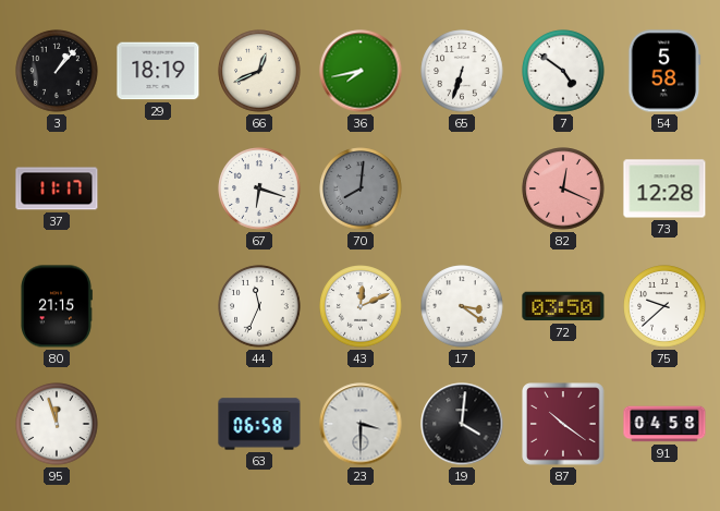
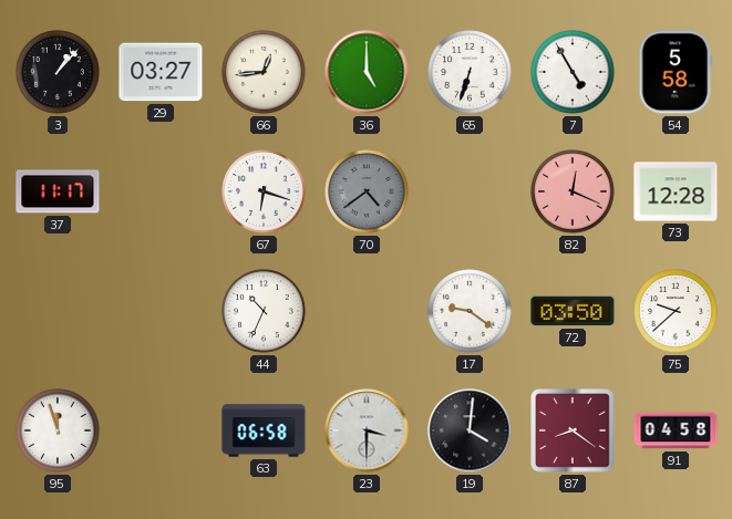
29: 18:19 -> 03:27
66: 12:41 -> 12:44
36: 7:43 -> 5:00
7: 4:51 -> 4:55
70: 8:01 -> 4:39
80: 21:15 -> none
44: 11:34 -> 10:34
43: 12:11 -> none
17: 3:21 -> 9:21
87: 10:21 -> 8:21
